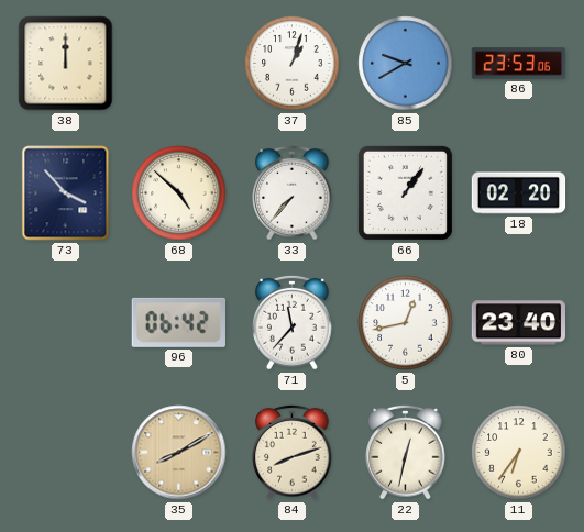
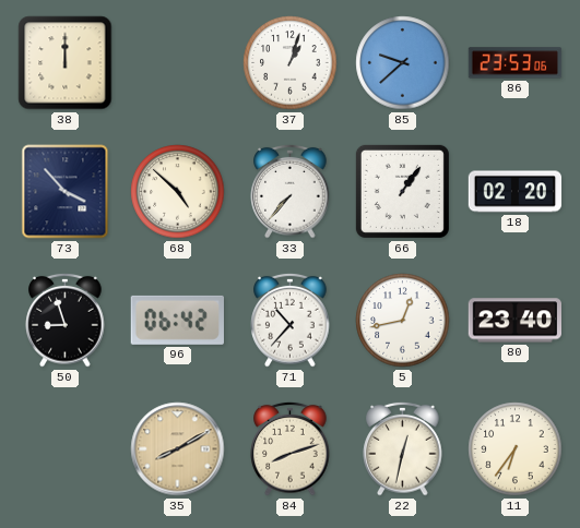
85: 9:40 -> 9:38
50: none -> 8:57
71: 11:37 -> 10:37
